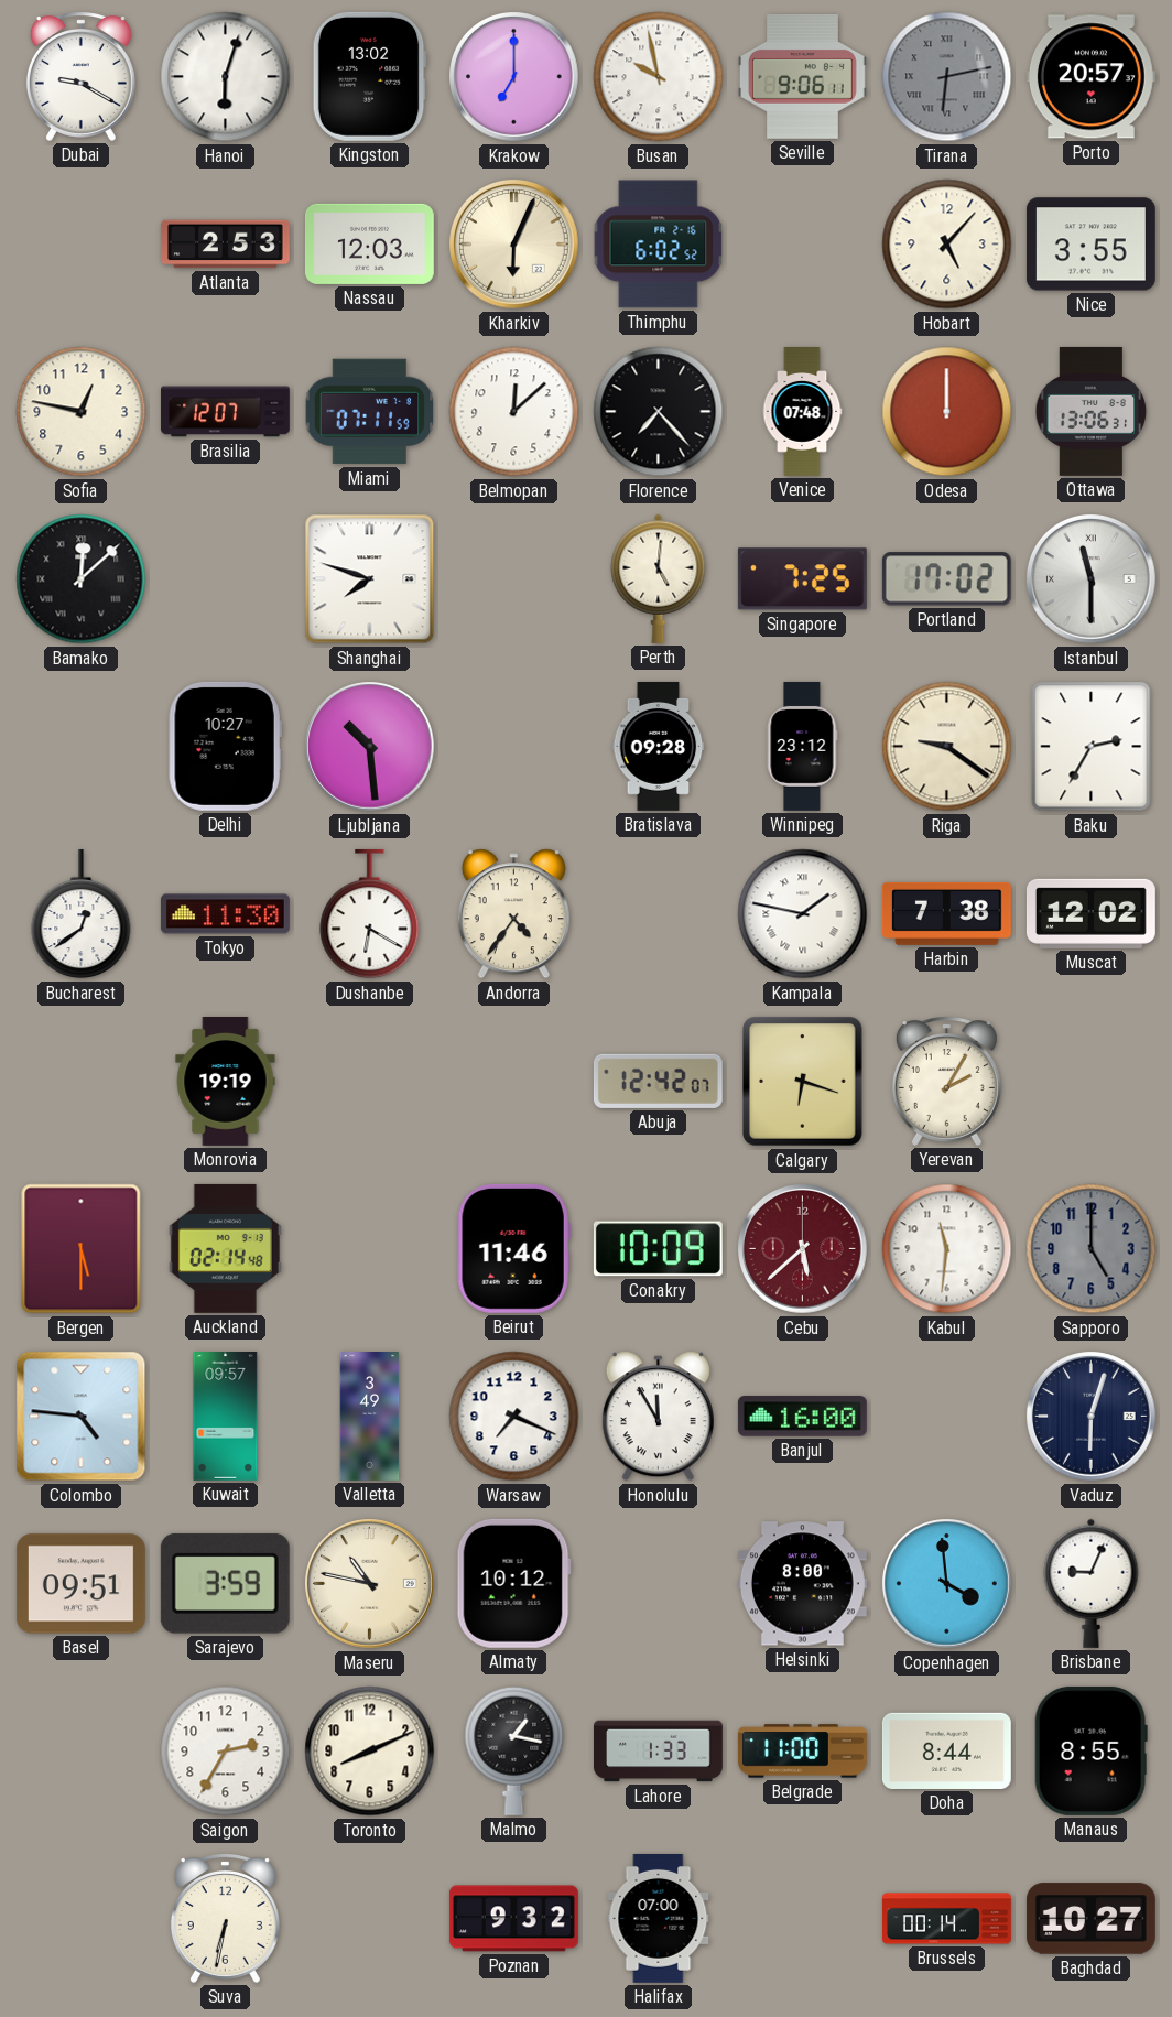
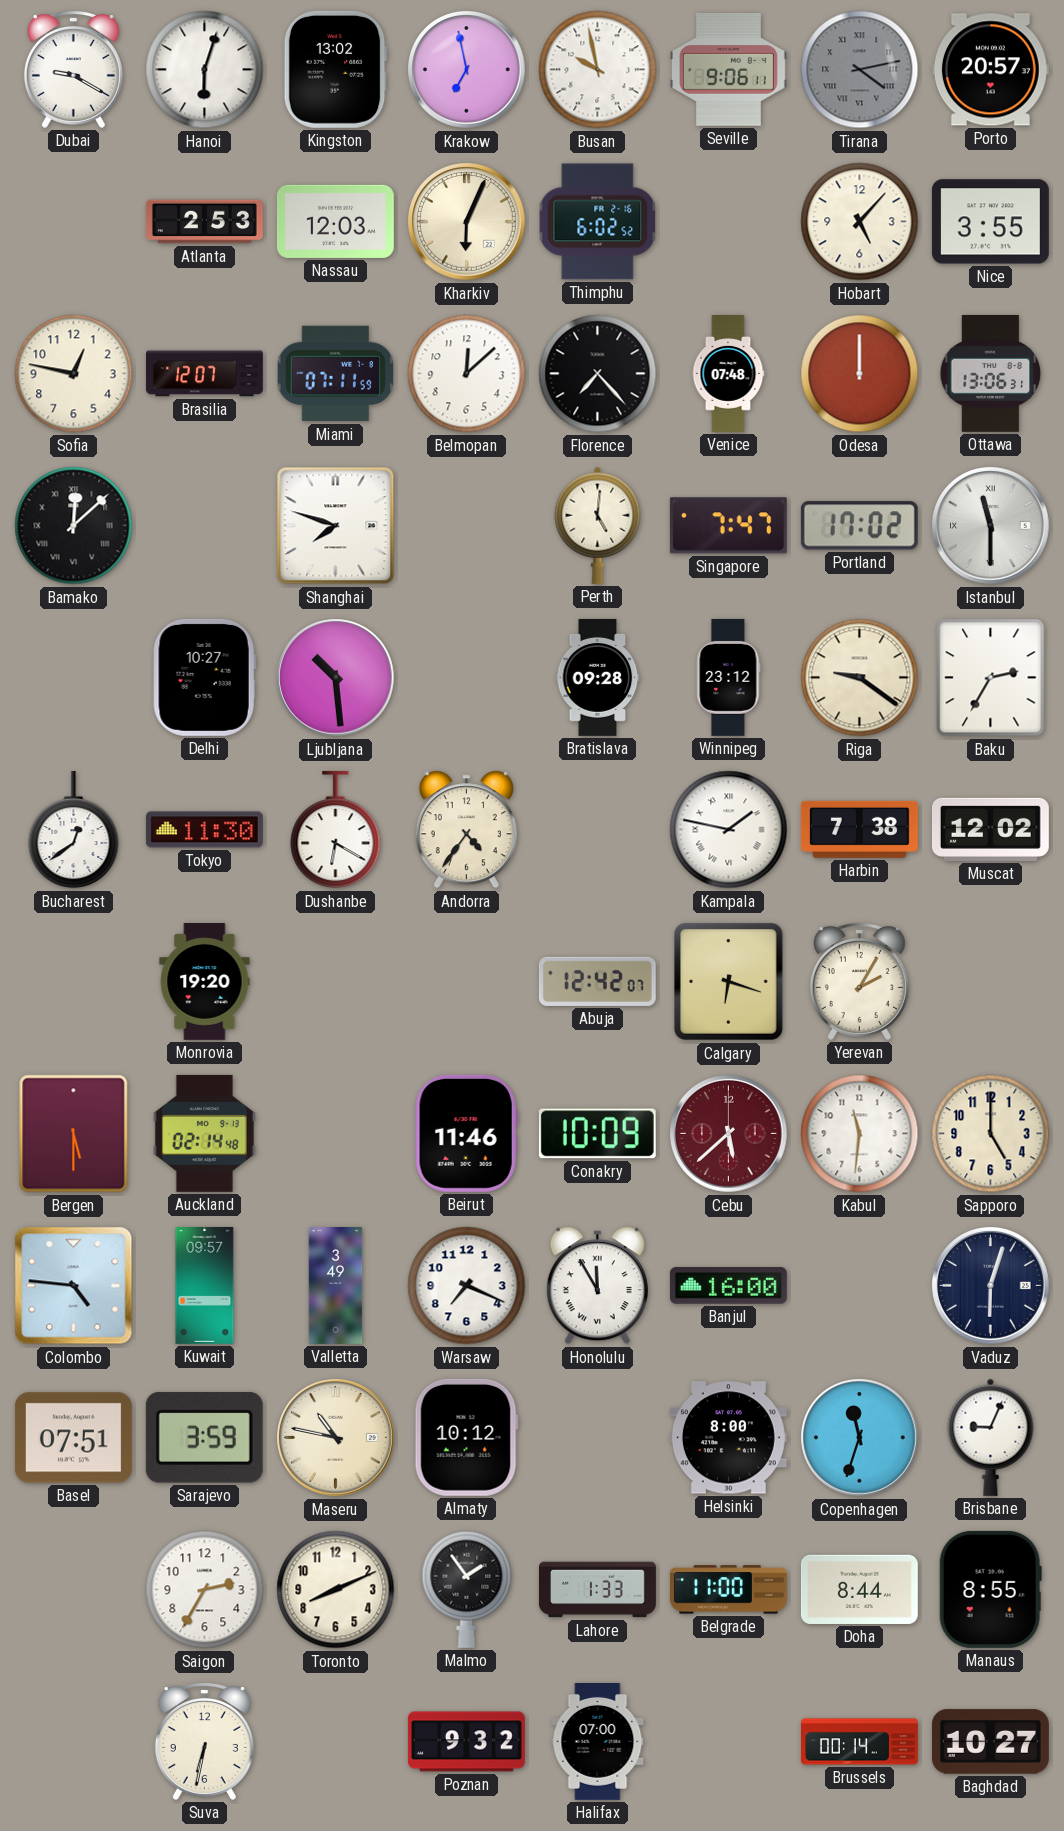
Krakow: 7:00 -> 6:58
Tirana: 6:13 -> 4:13
Singapore: 7:25 -> 7:47
Monrovia: 19:19 -> 19:20
Sapporo dial: grey -> cream
Basel: 09:51 -> 07:51
Copenhagen: 3:59 -> 11:33
Malmo: 1:17 -> 1:54
